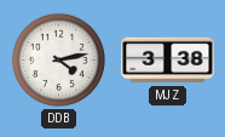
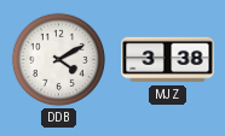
DDB: 4:13 -> 4:10
